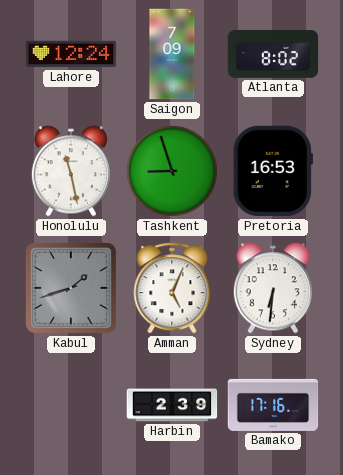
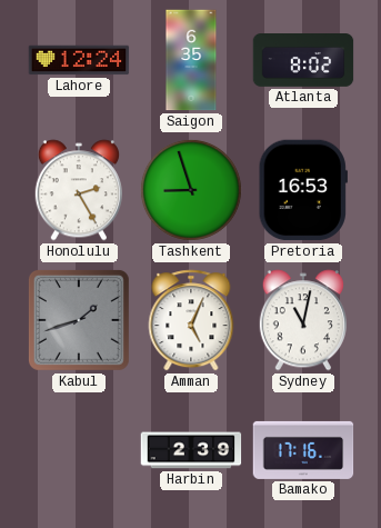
Saigon: 7:09 -> 6:35
Honolulu: 11:28 -> 2:25
Sydney: 6:31 -> 11:02
